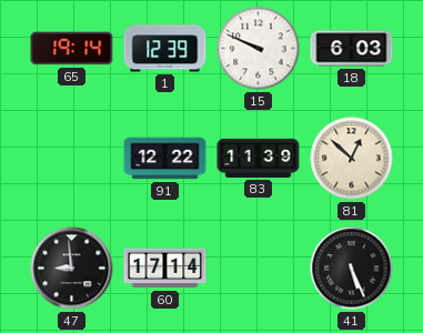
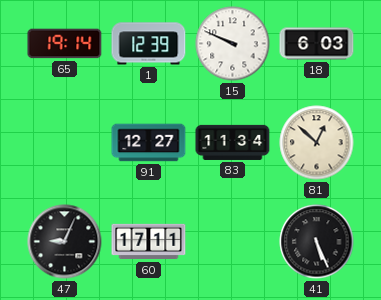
91: 12:22 -> 12:27
83: 11:39 -> 11:34
47: 8:59 -> 9:04
60: 17:14 -> 17:11
